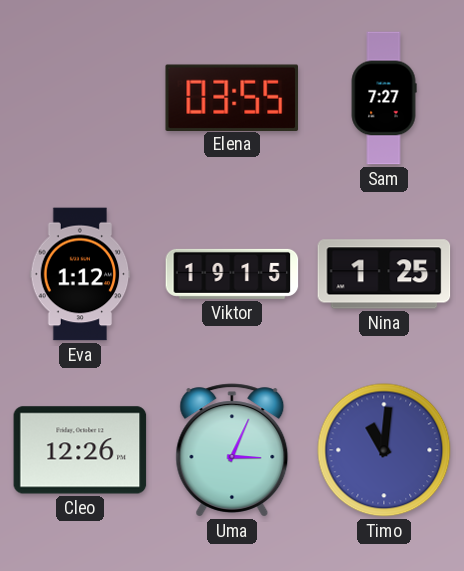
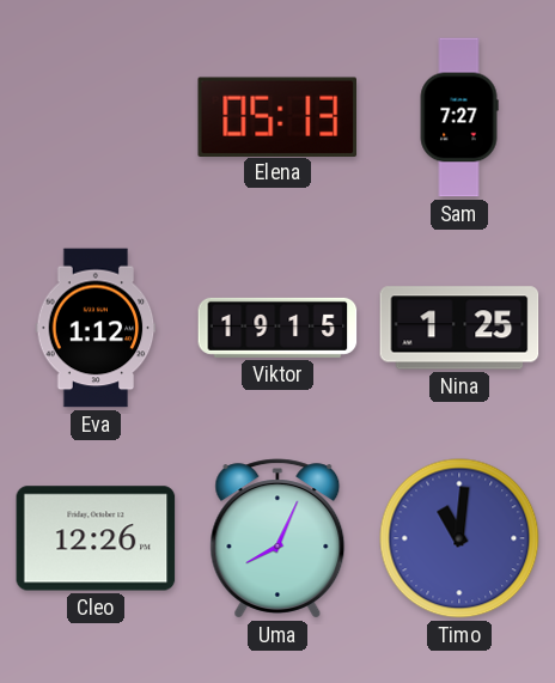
Elena: 03:55 -> 05:13
Uma: 3:04 -> 8:04
